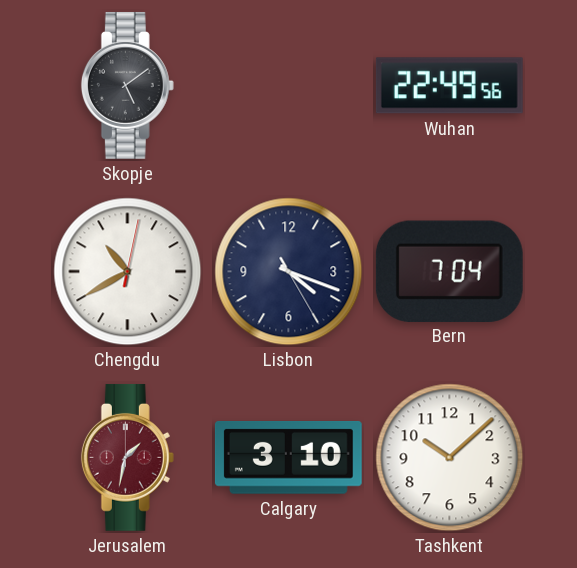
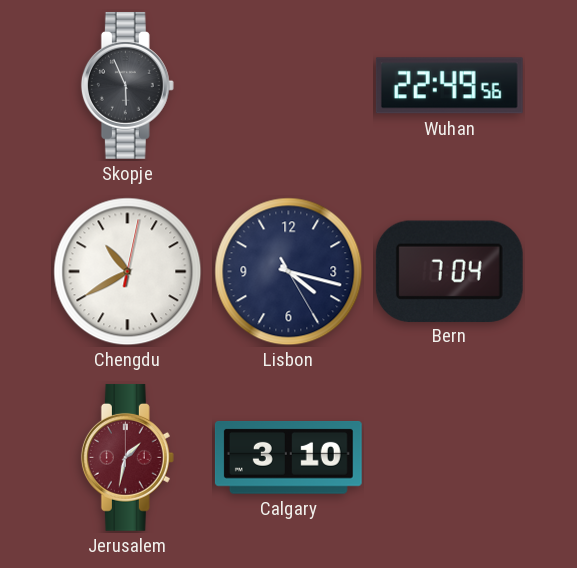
Skopje: 5:09 -> 5:56
Lisbon: 4:18 -> 4:17
Tashkent: 10:08 -> none
